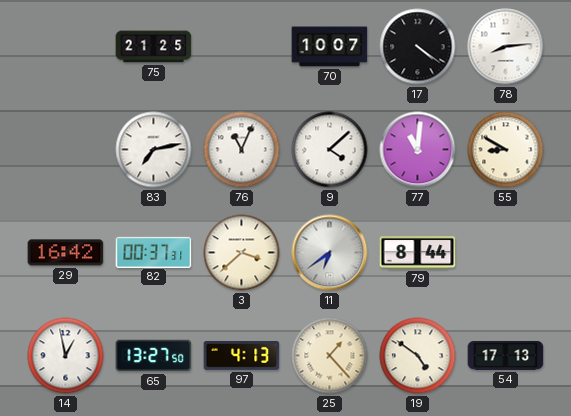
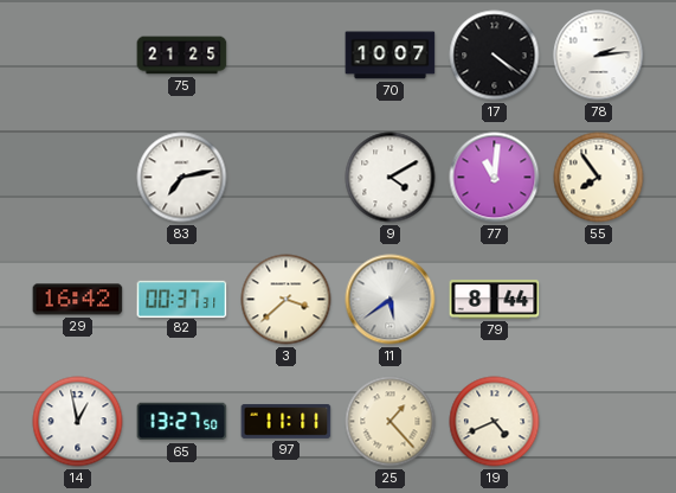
78: 8:14 -> 2:14
76: 11:04 -> none
9: 4:08 -> 4:10
55: 8:50 -> 7:54
11: 6:39 -> 5:39
97: 4:13 -> 11:11
19: 4:51 -> 4:41
54: 17:13 -> none
